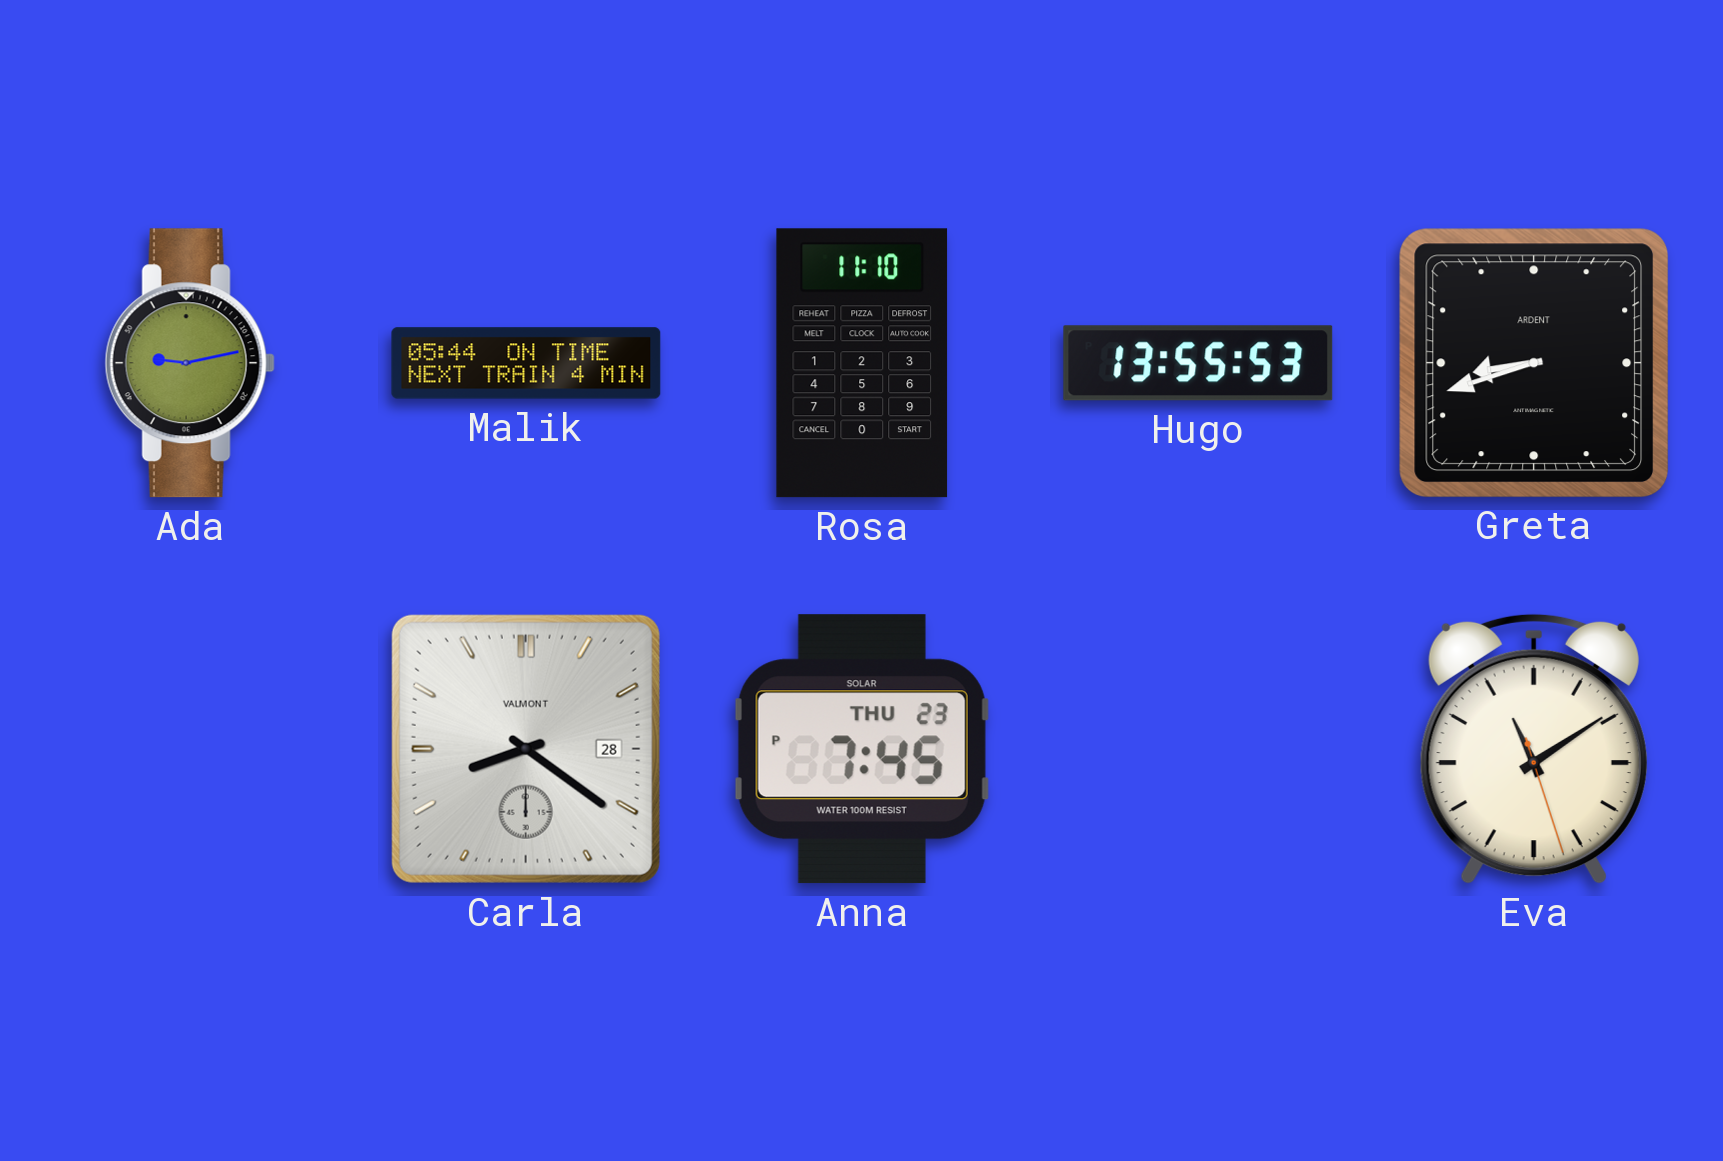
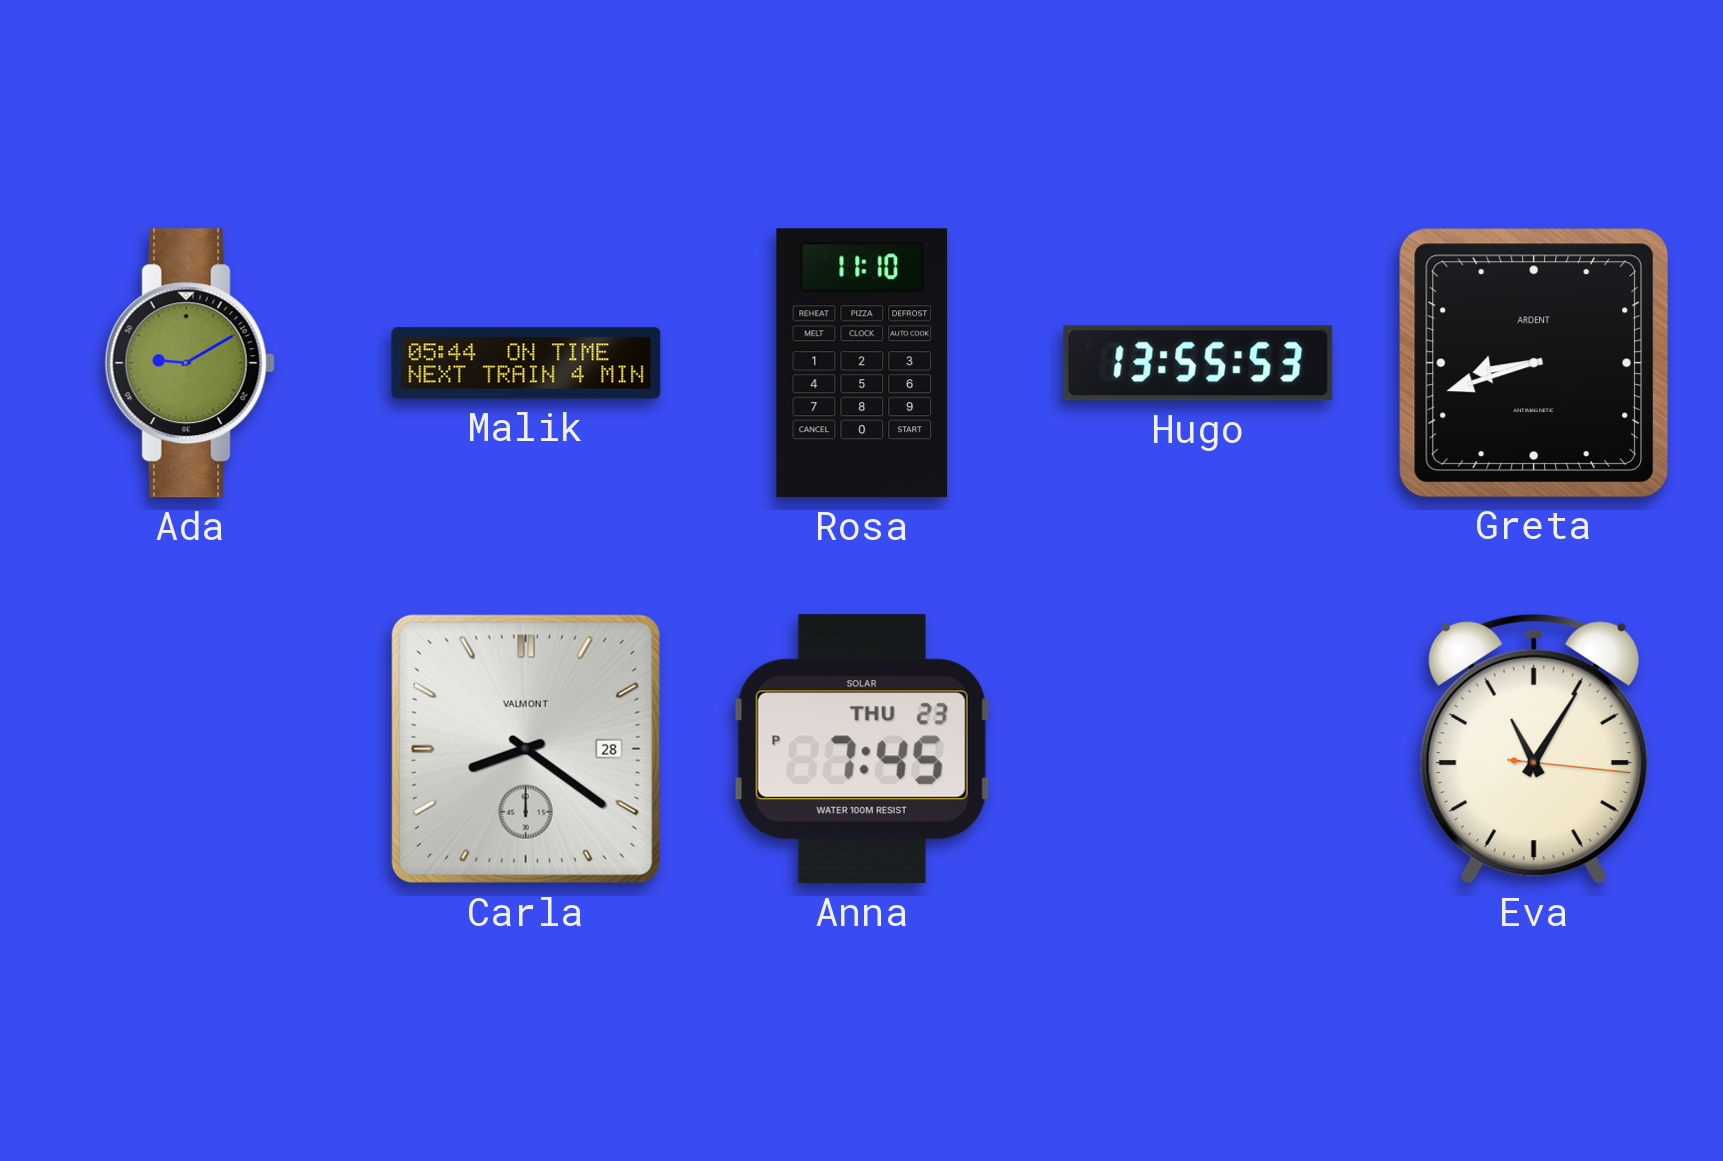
Ada: 9:13 -> 9:10
Eva: 11:09 -> 11:05
